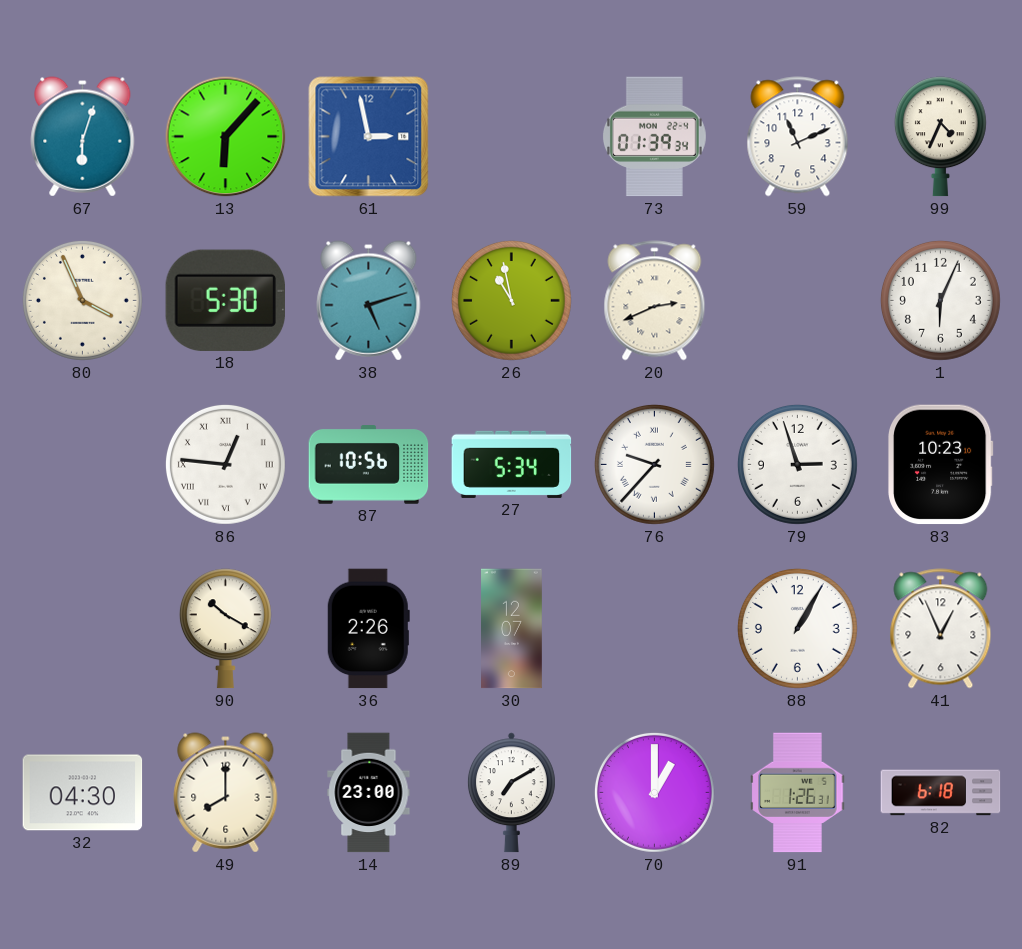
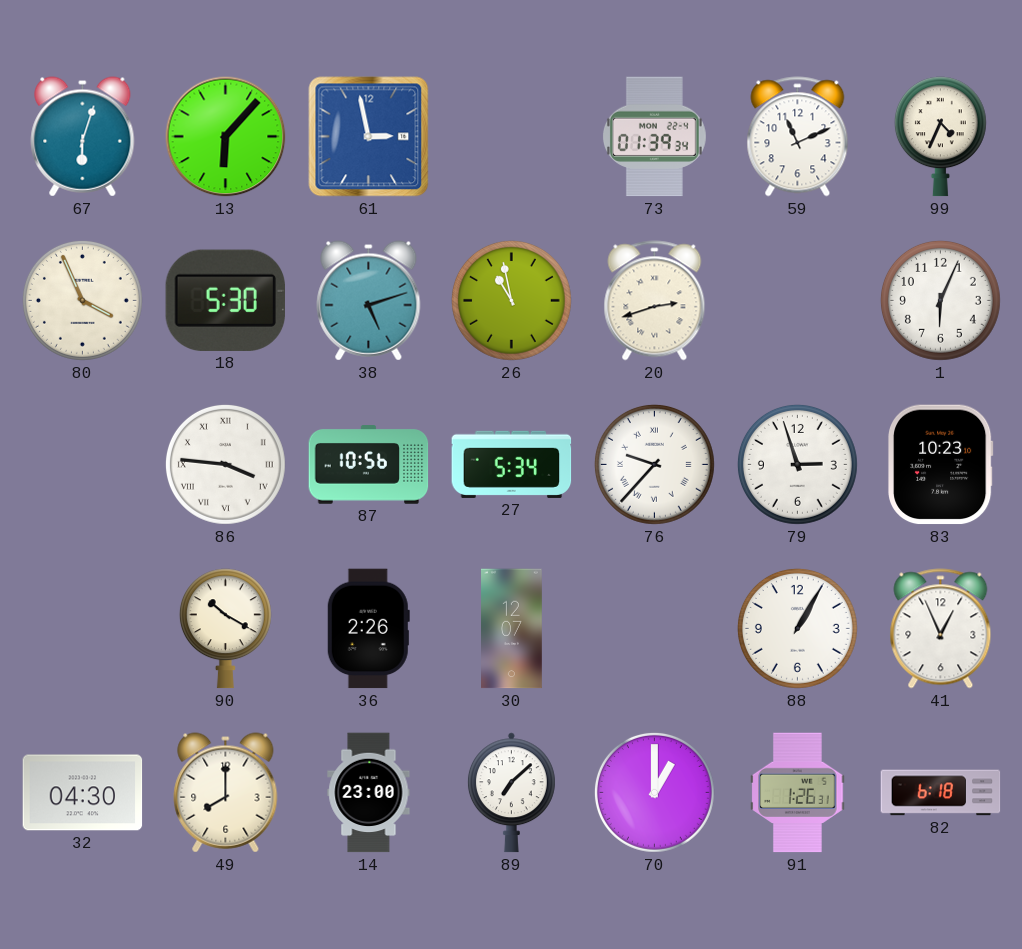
20: 2:41 -> 2:42
86: 12:46 -> 3:46
89: 7:10 -> 7:08
